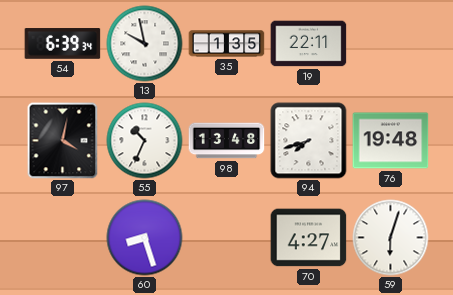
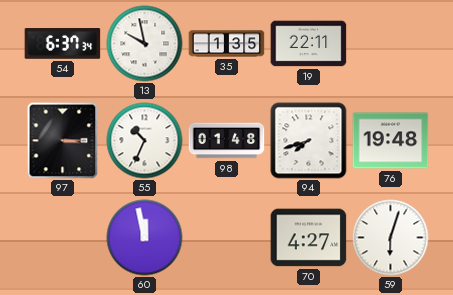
54: 6:39 -> 6:37
97: 4:02 -> 3:15
98: 13:48 -> 01:48
60: 8:27 -> 11:58
